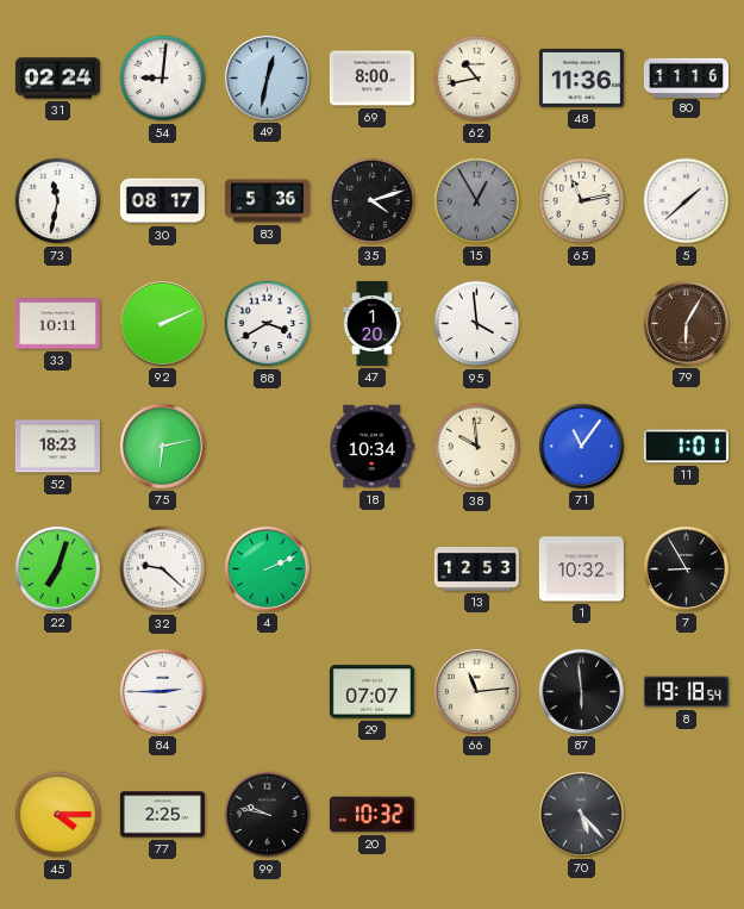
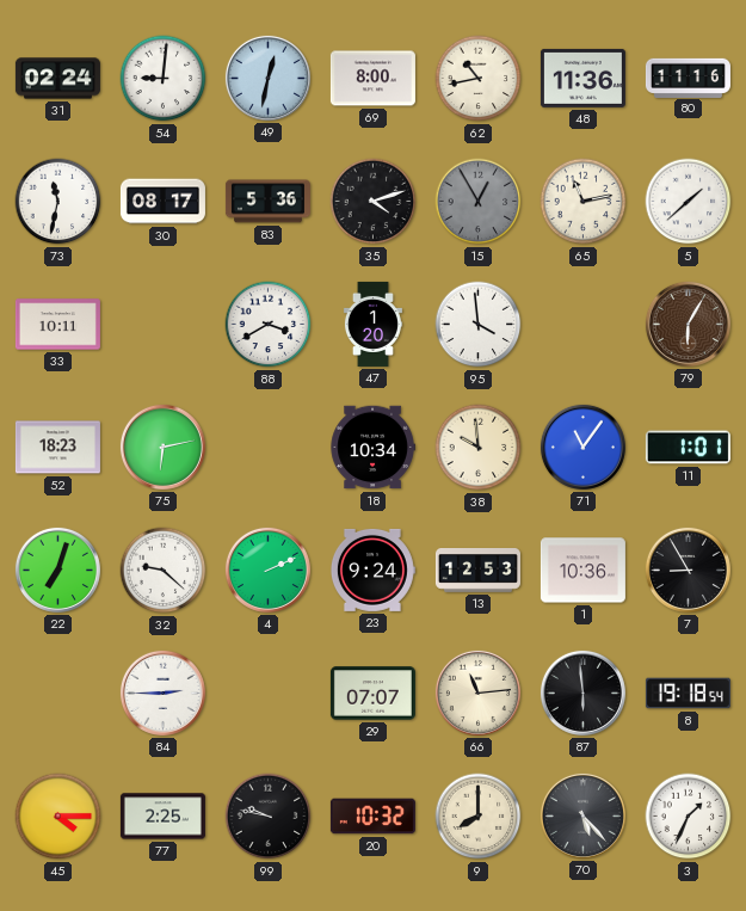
92: 2:11 -> none
23: none -> 9:24
1: 10:32 -> 10:36
9: none -> 8:00
3: none -> 1:34
